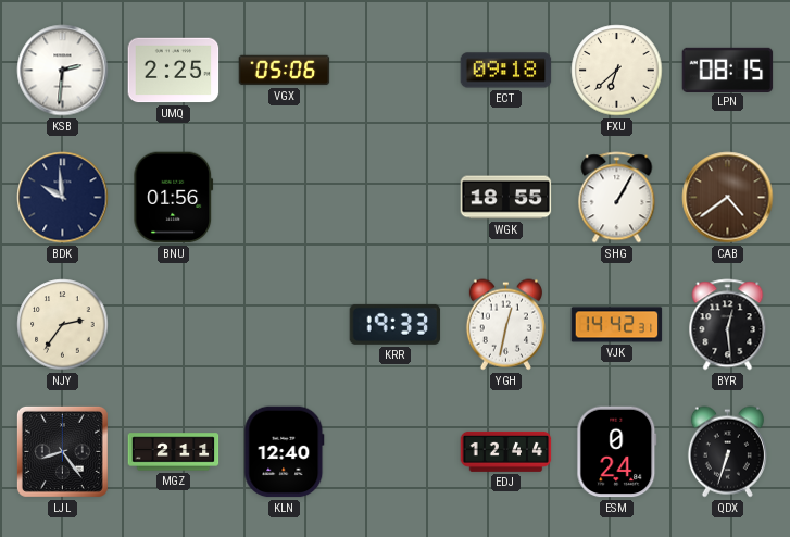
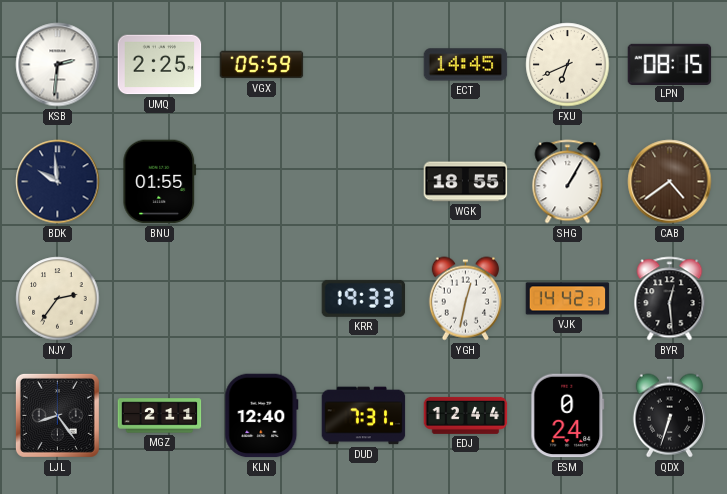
VGX: 05:06 -> 05:59
ECT: 09:18 -> 14:45
FXU: 6:38 -> 6:41
BNU: 01:56 -> 01:55
DUD: none -> 7:31
